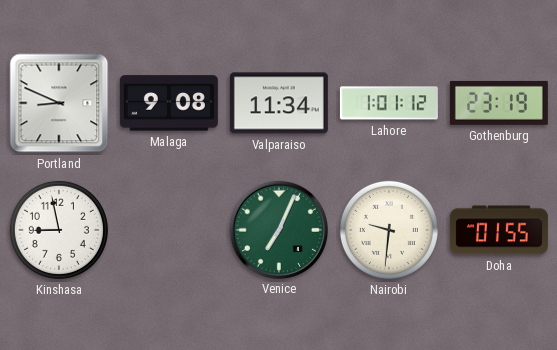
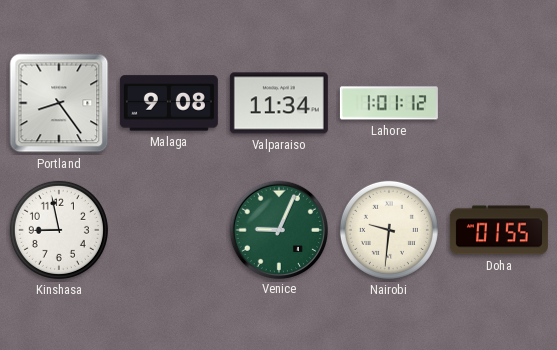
Portland: 8:49 -> 8:24
Gothenburg: 23:19 -> none
Venice: 7:04 -> 9:04
